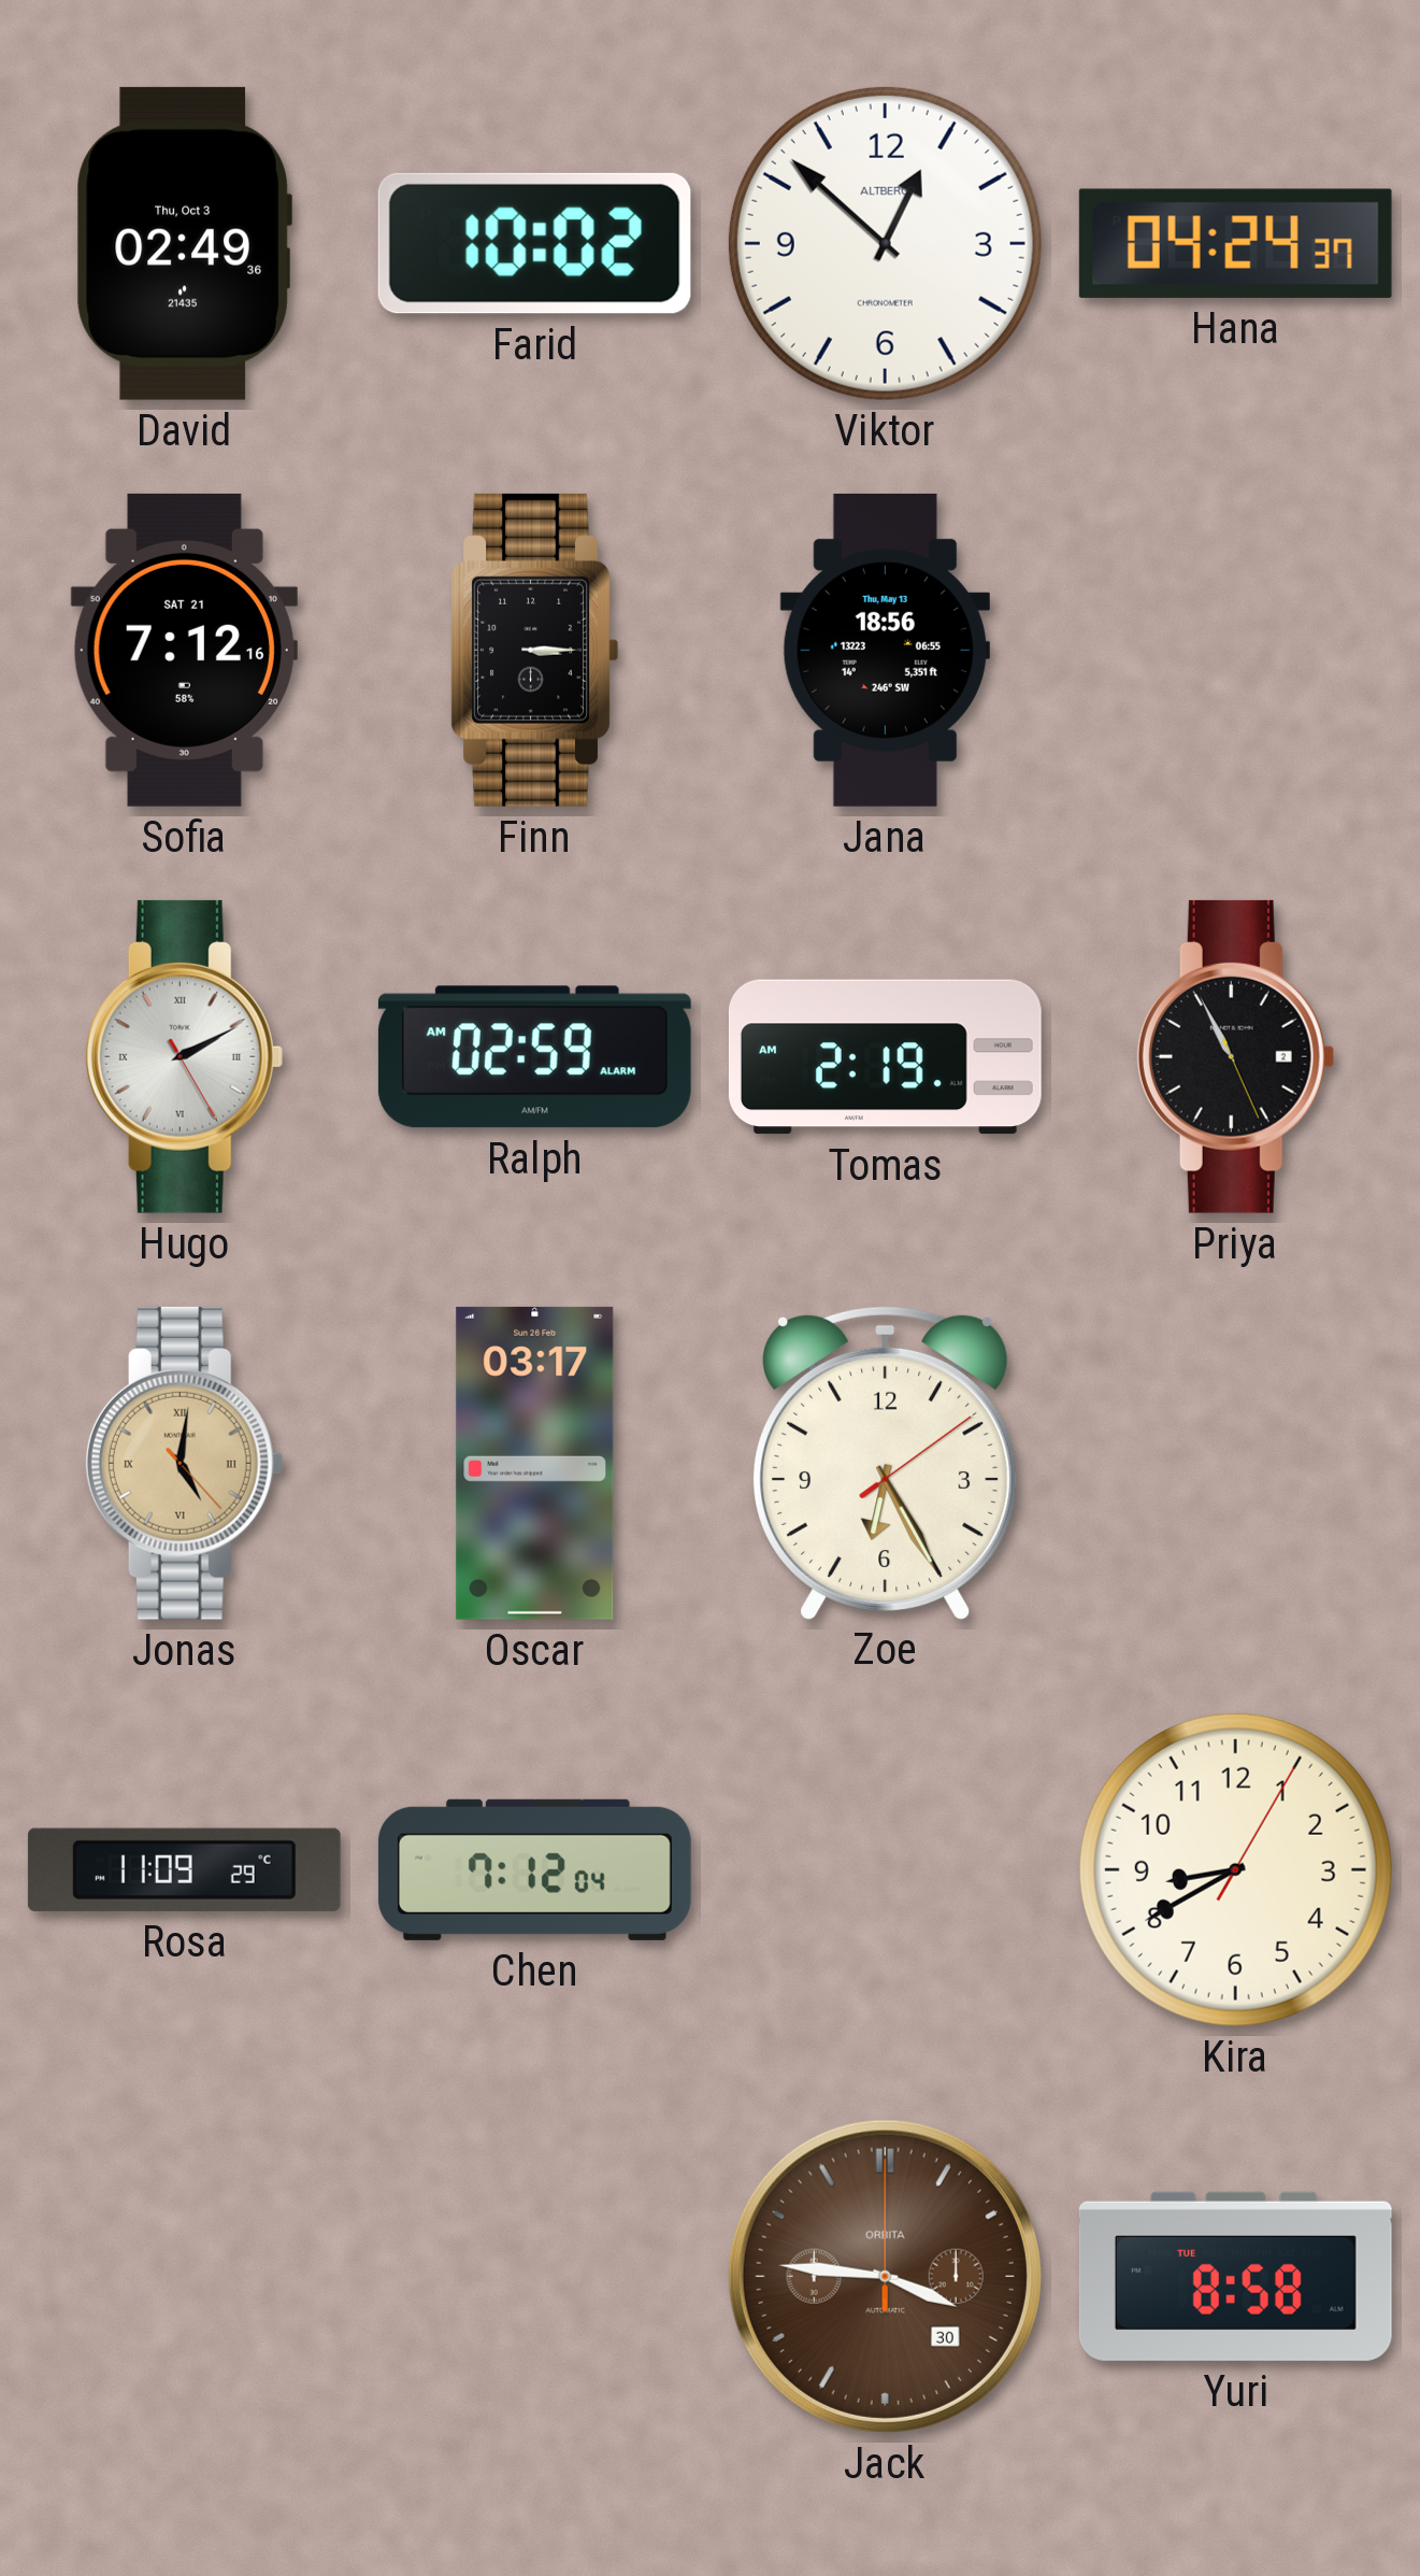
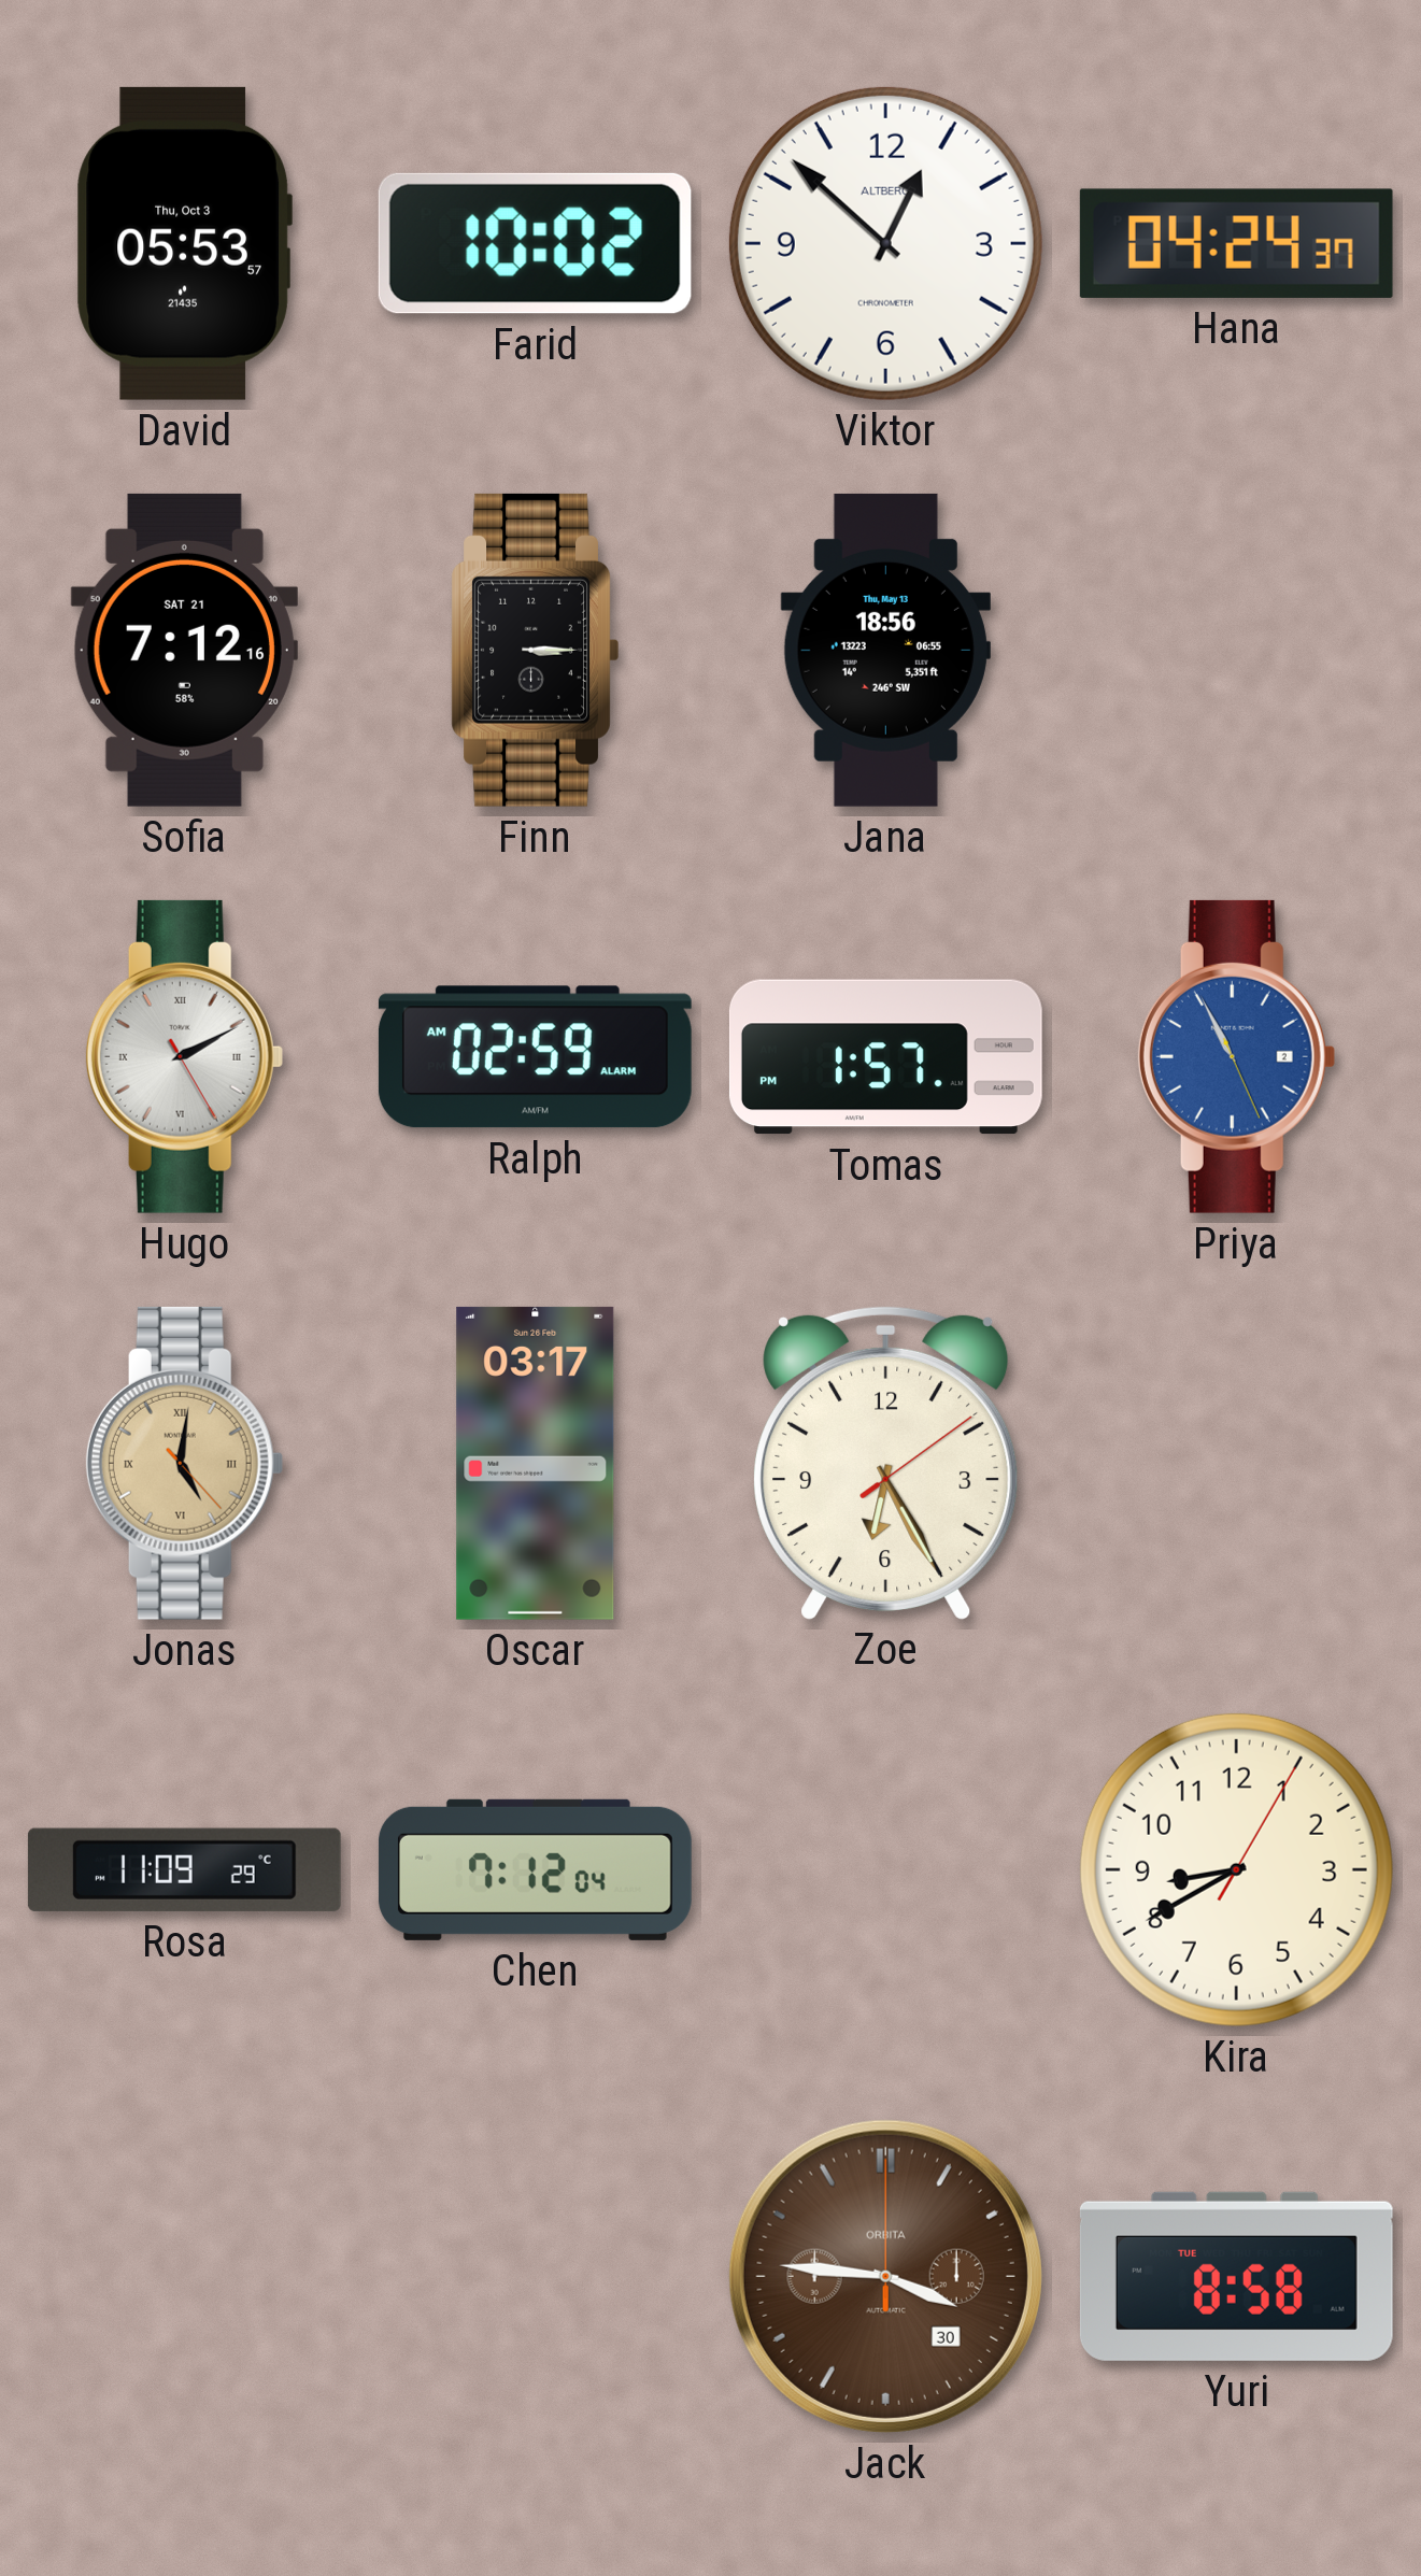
David: 02:49 -> 05:53
Tomas: 2:19 -> 1:57
Priya dial: black -> blue
